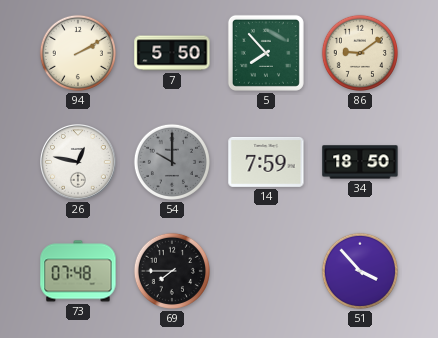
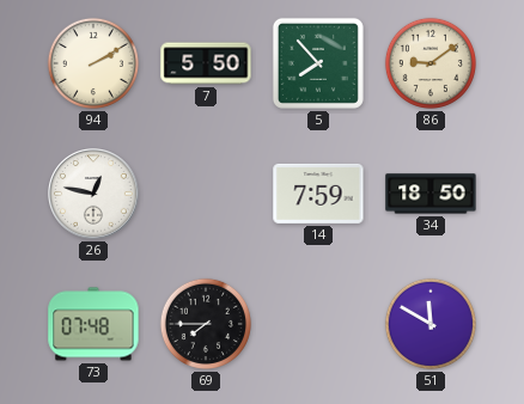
54: 10:00 -> none
51: 3:53 -> 11:50
